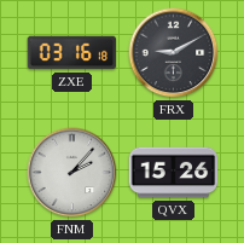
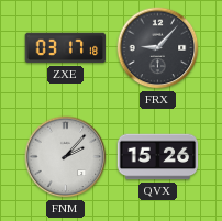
ZXE: 03:16 -> 03:17
FRX: 9:10 -> 9:07
